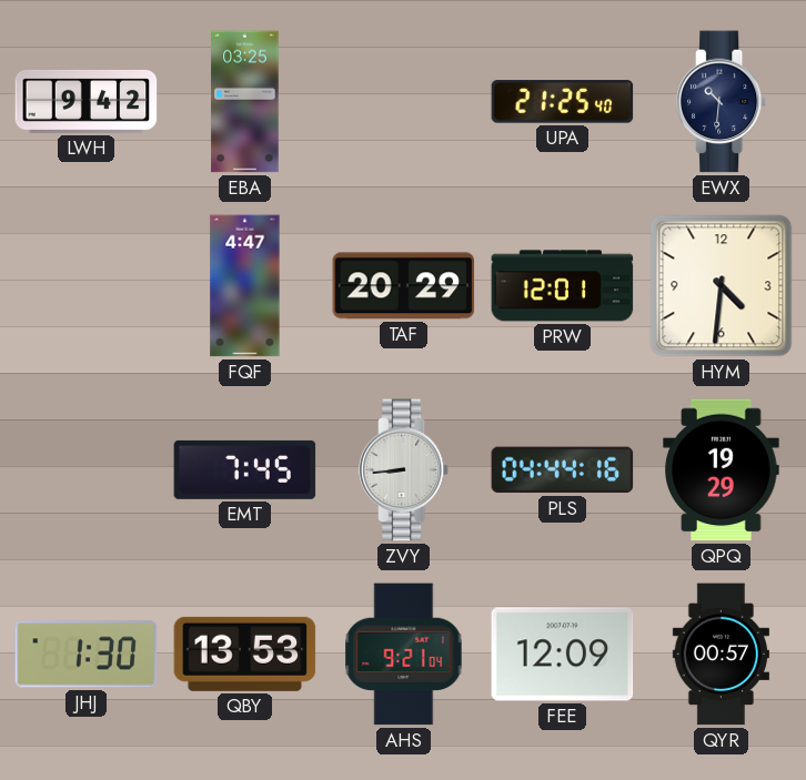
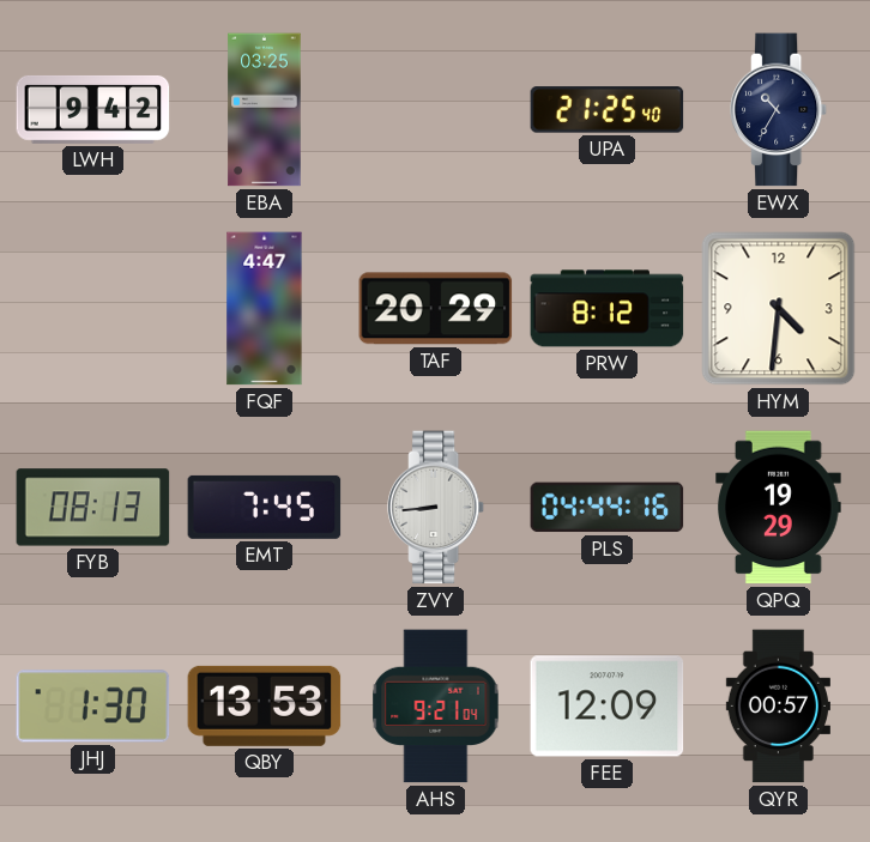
EWX: 10:31 -> 10:35
PRW: 12:01 -> 8:12
FYB: none -> 08:13
